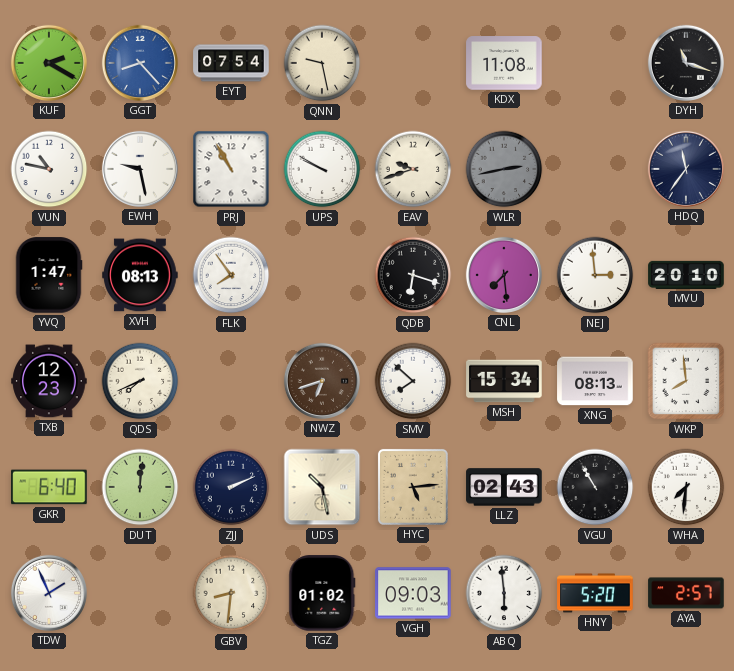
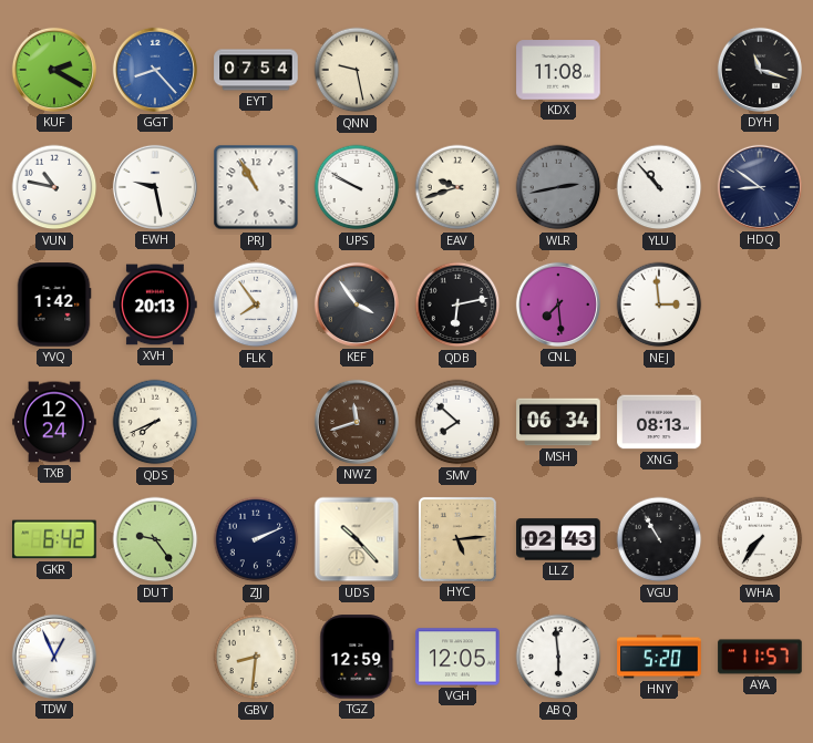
YLU: none -> 10:53
HDQ: 11:36 -> 8:51
YVQ: 1:47 -> 1:42
XVH: 08:13 -> 20:13
KEF: none -> 3:54
QDB: 6:18 -> 6:13
MVU: 20:10 -> none
TXB: 12:23 -> 12:24
NWZ: 6:42 -> 11:42
MSH: 15:34 -> 06:34
WKP: 7:59 -> none
GKR: 6:40 -> 6:42
DUT: 12:01 -> 9:24
UDS: 10:28 -> 10:23
WHA: 7:31 -> 7:36
TDW: 1:56 -> 12:56
TGZ: 01:02 -> 12:59
VGH: 09:03 -> 12:05
AYA: 2:57 -> 11:57
